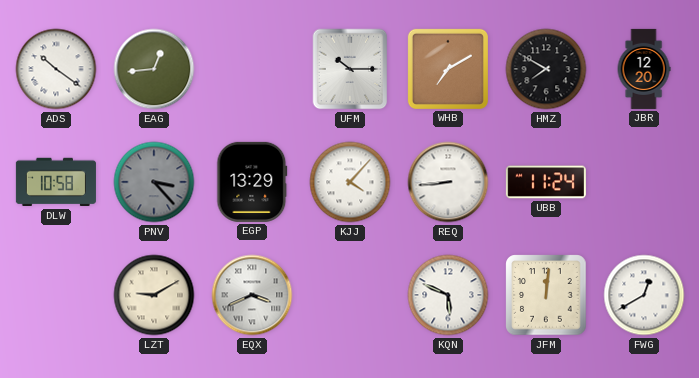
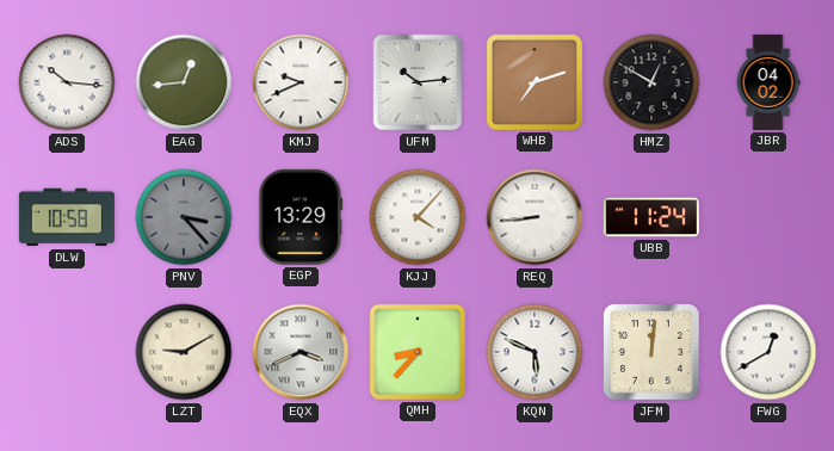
ADS: 10:21 -> 10:16
KMJ: none -> 9:41
UFM: 10:15 -> 10:14
WHB: 7:10 -> 7:12
HMZ: 7:50 -> 12:50
JBR: 12:20 -> 04:02
QMH: none -> 8:37
